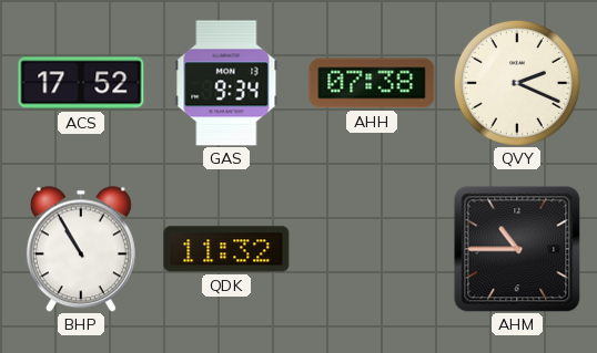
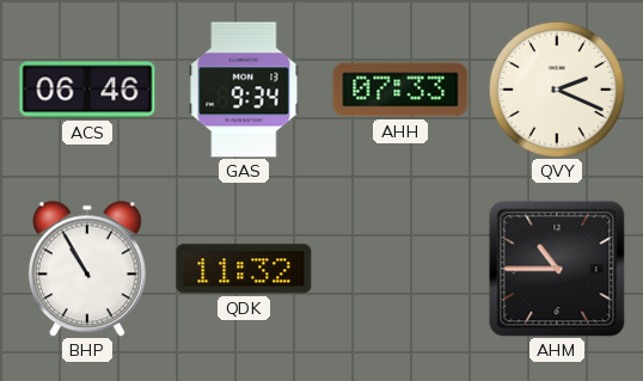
ACS: 17:52 -> 06:46
AHH: 07:38 -> 07:33
